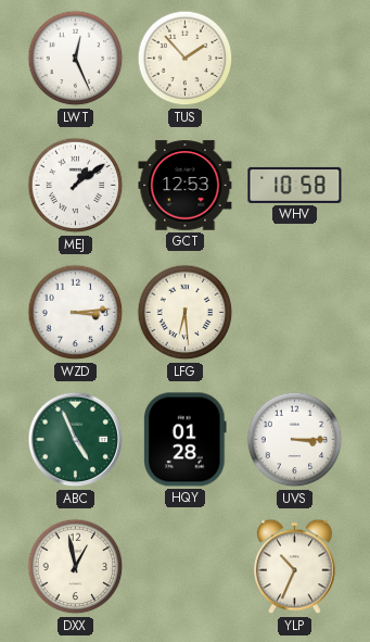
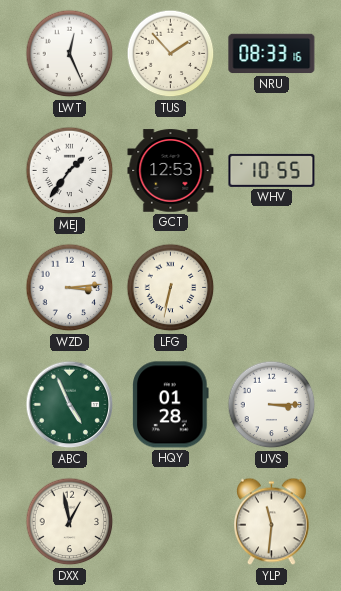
NRU: none -> 08:33
MEJ: 1:09 -> 1:36
WHV: 10:58 -> 10:55
LFG: 6:29 -> 6:32
YLP: 10:34 -> 11:31
